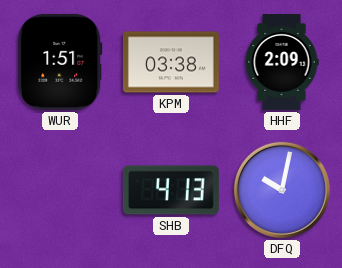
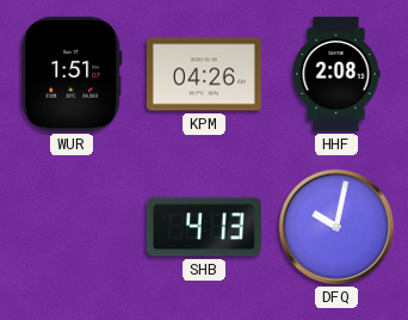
KPM: 03:38 -> 04:26
HHF: 2:09 -> 2:08
